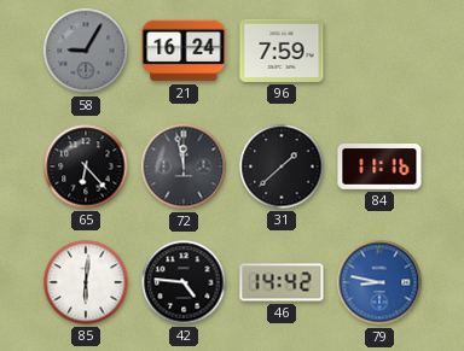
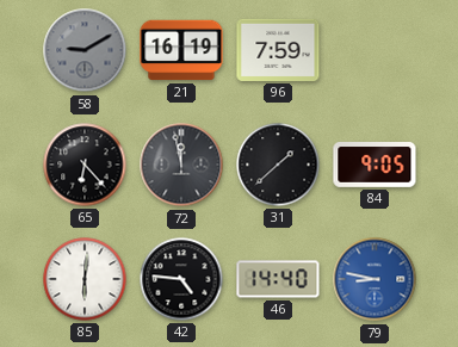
58: 9:05 -> 9:10
21: 16:24 -> 16:19
84: 11:16 -> 9:05
46: 14:42 -> 14:40
